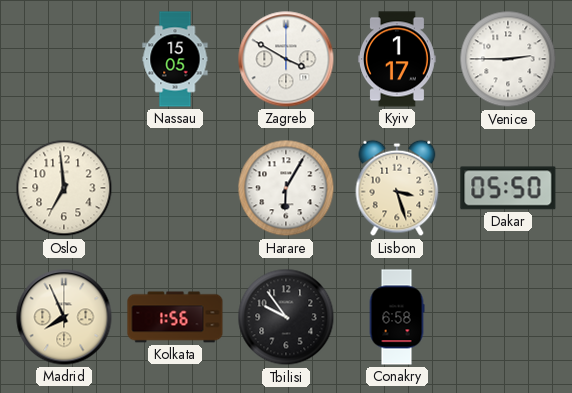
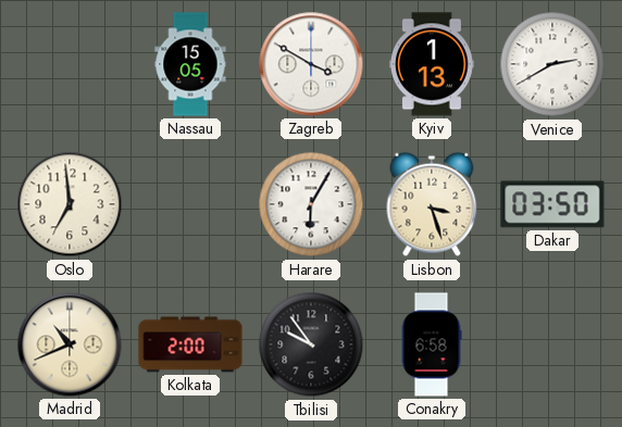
Kyiv: 1:17 -> 1:13
Venice: 2:45 -> 2:40
Dakar: 05:50 -> 03:50
Madrid: 7:56 -> 10:41
Kolkata: 1:56 -> 2:00
